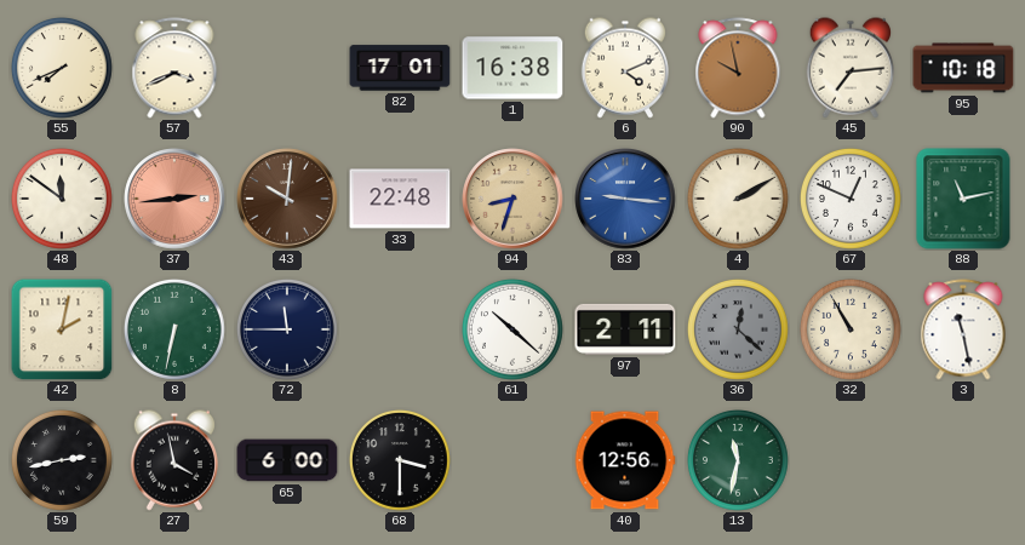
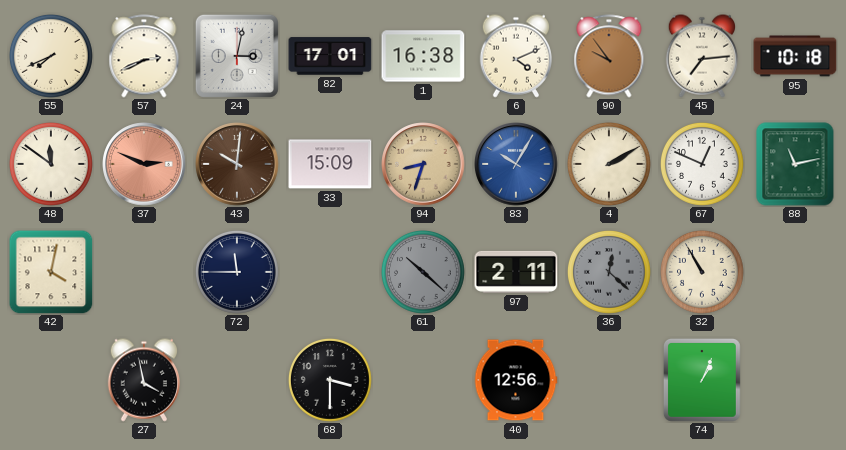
57: 3:41 -> 2:41
24: none -> 3:02
90: 9:58 -> 9:54
37: 2:44 -> 2:49
33: 22:48 -> 15:09
83: 9:16 -> 10:05
42: 2:02 -> 4:02
8: 6:32 -> none
61 dial: white -> grey
3: 11:28 -> none
59: 2:43 -> none
65: 6:00 -> none
13: 11:32 -> none
74: none -> 1:04
